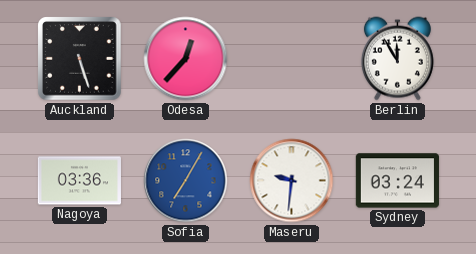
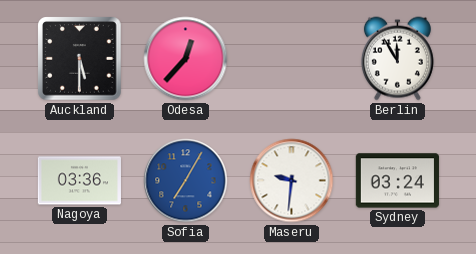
Auckland: 5:27 -> 5:30
